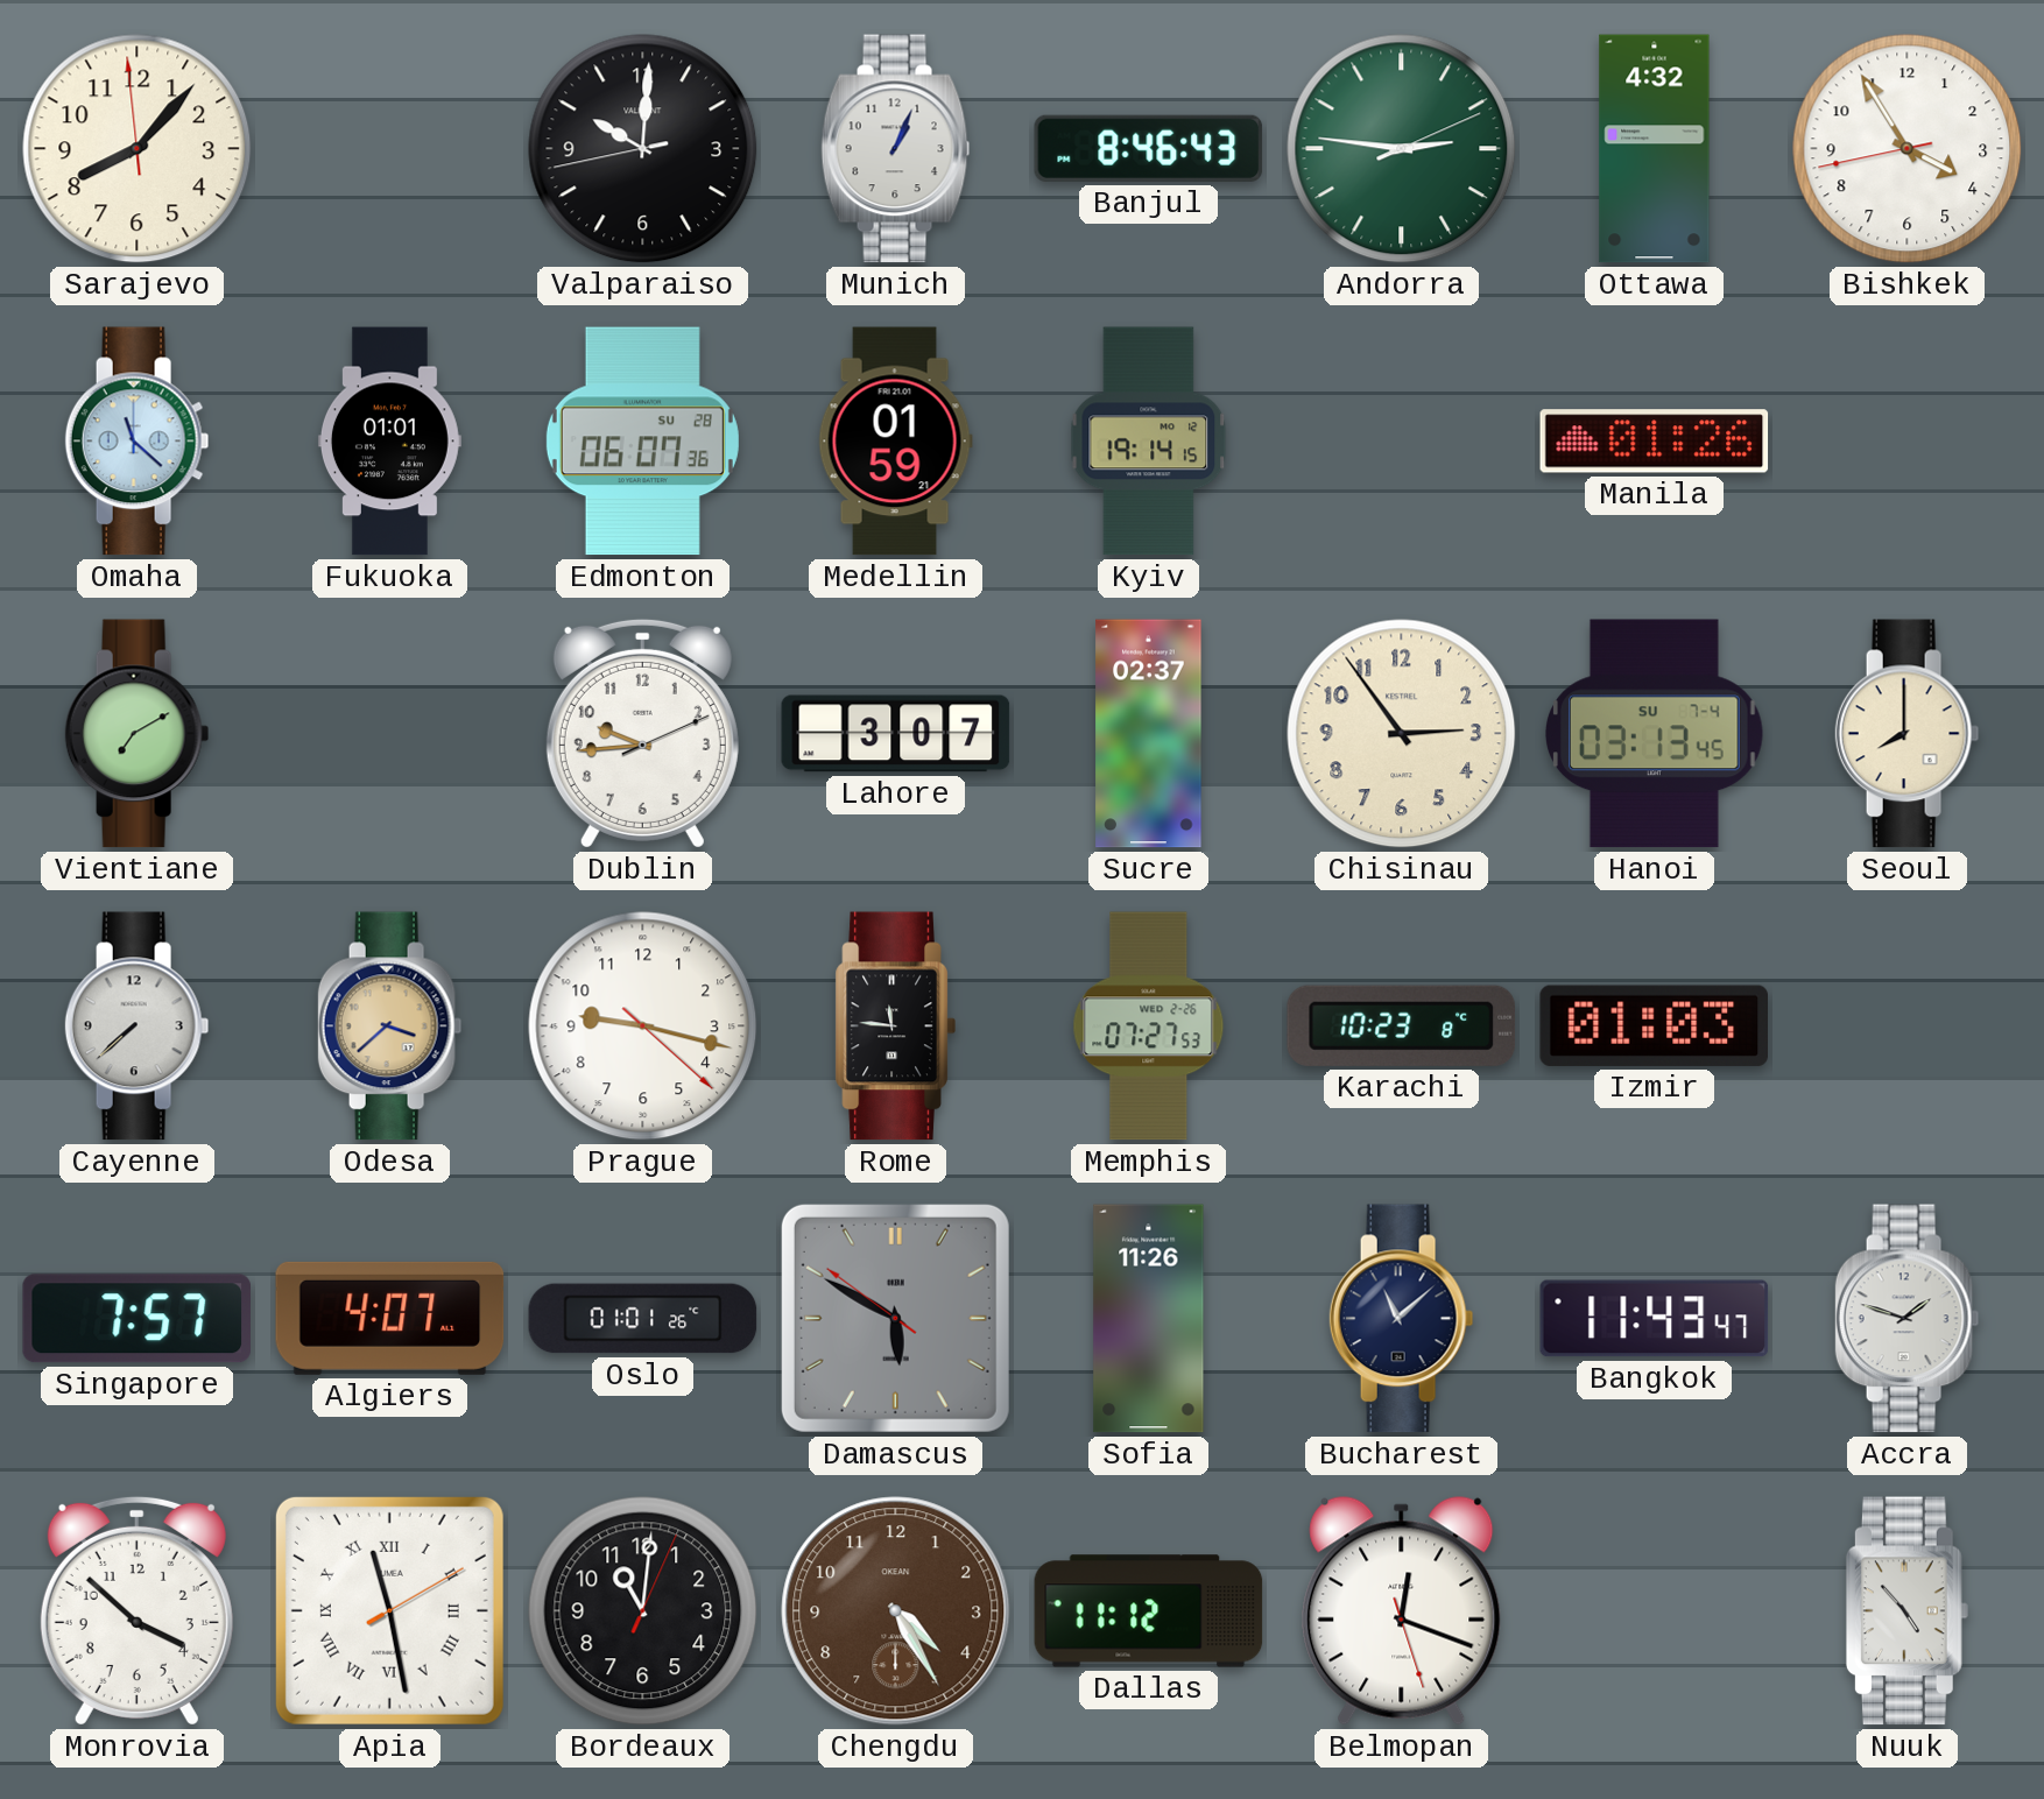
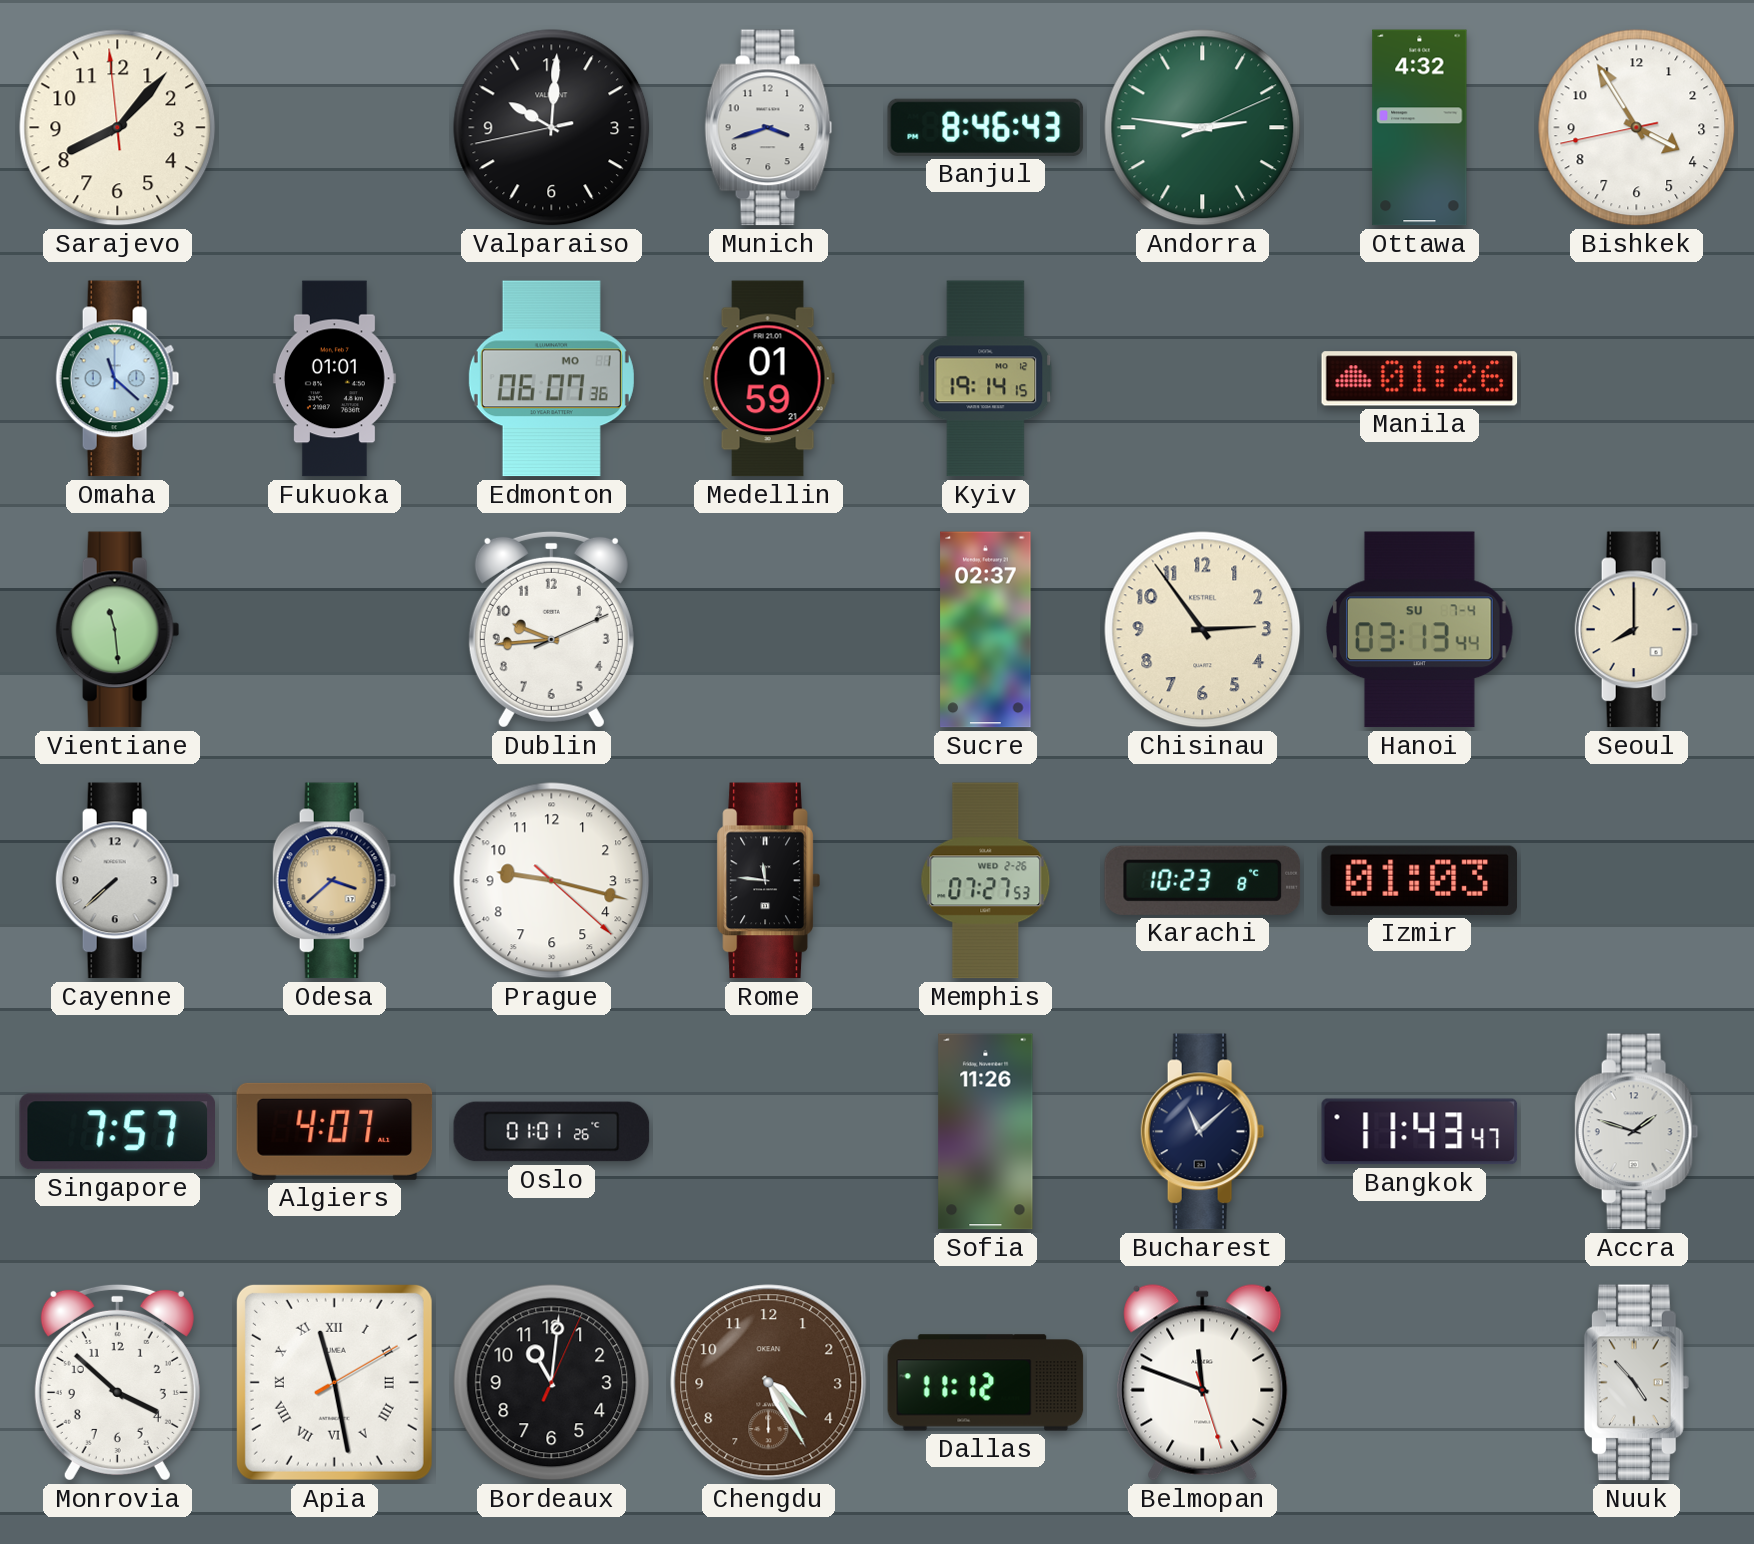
Munich: 1:04 -> 3:42
Edmonton date: SU 28 -> MO 1
Vientiane: 7:10 -> 11:29
Lahore: 3:07 -> none
Hanoi: 03:13:45 -> 03:13:44
Damascus: 5:49 -> none
Belmopan: 12:18 -> 11:48
